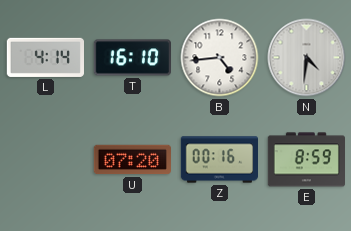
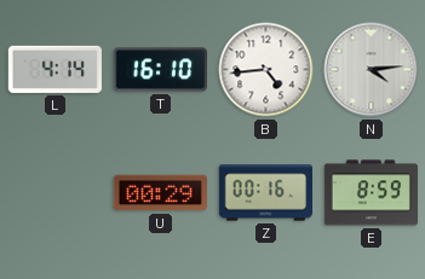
N: 4:31 -> 4:14
U: 07:20 -> 00:29
